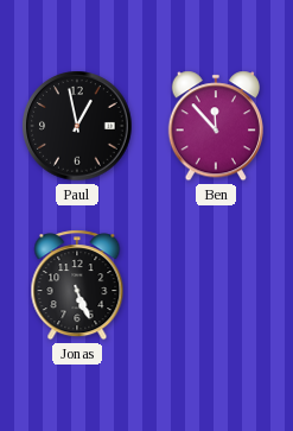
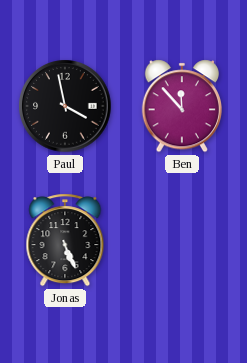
Paul: 12:58 -> 3:58
